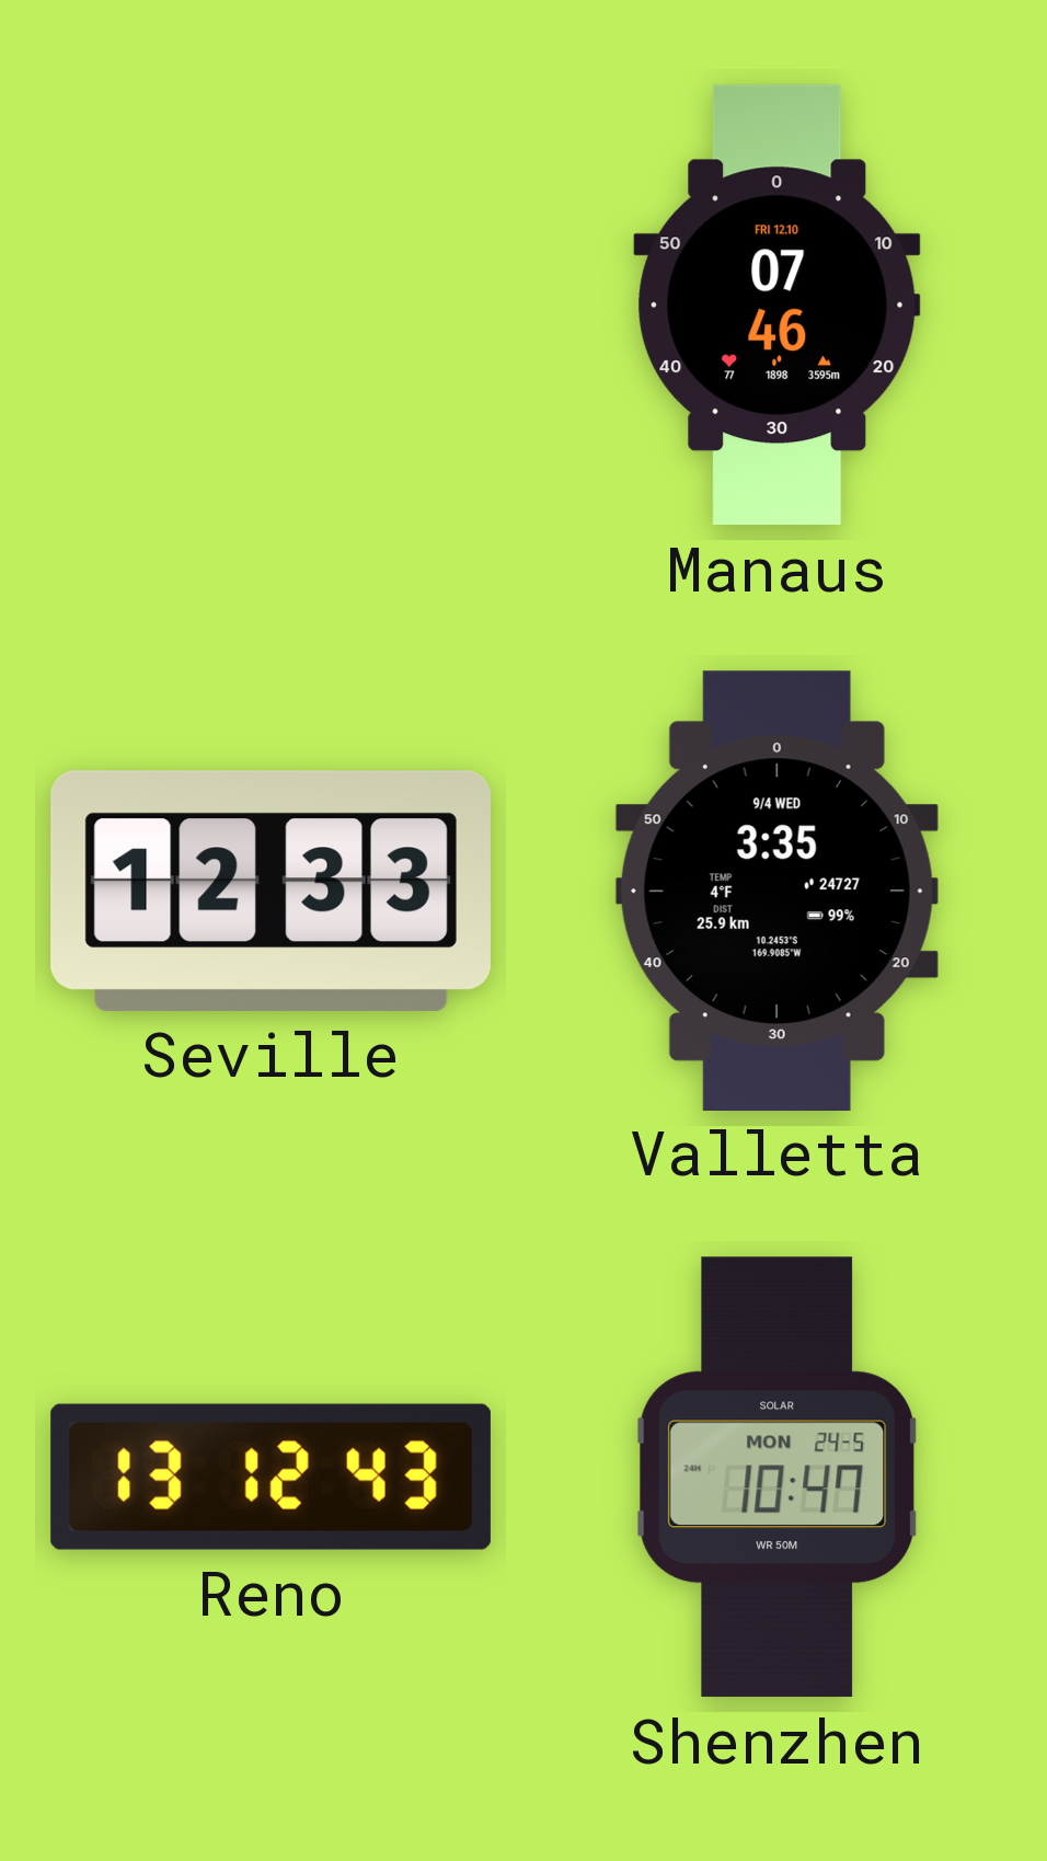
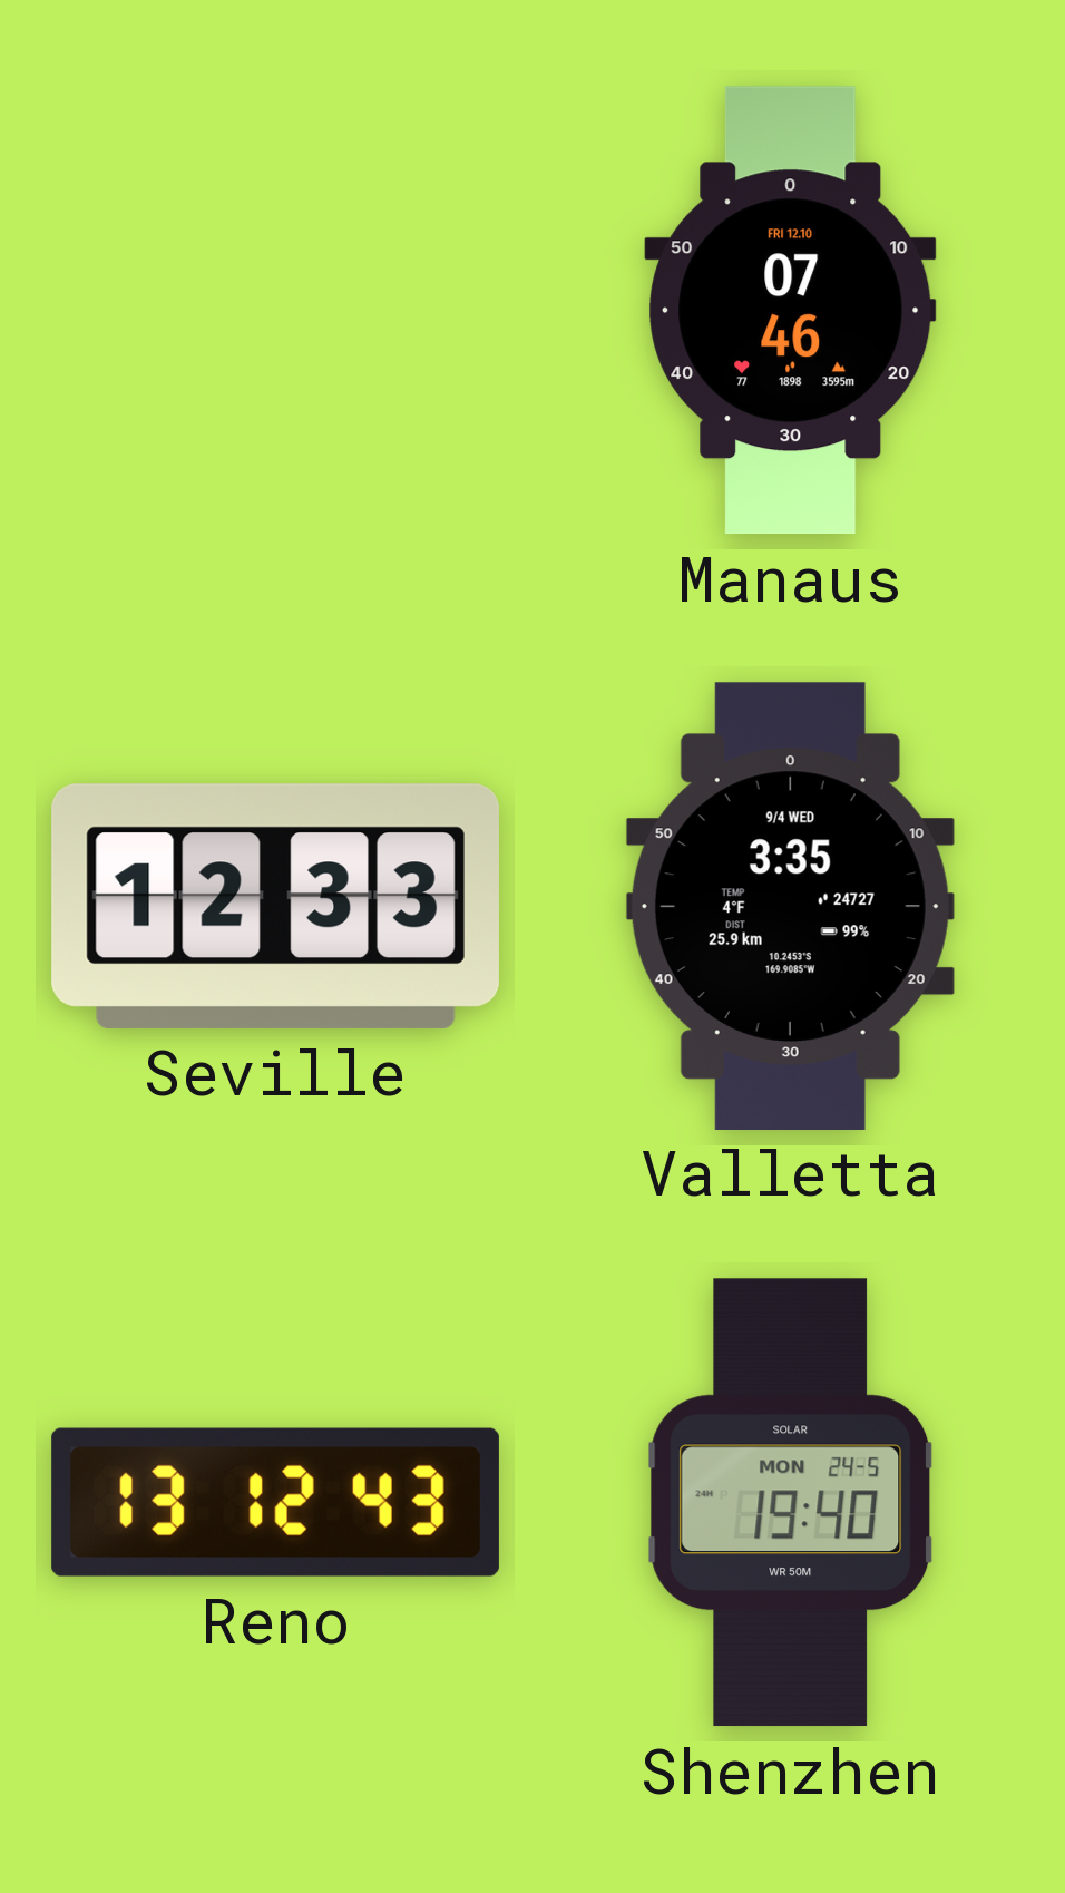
Shenzhen: 10:47 -> 19:40
